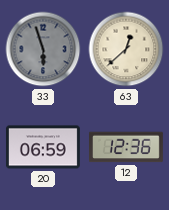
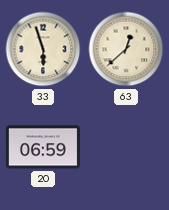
33 dial: grey -> cream
12: 12:36 -> none
